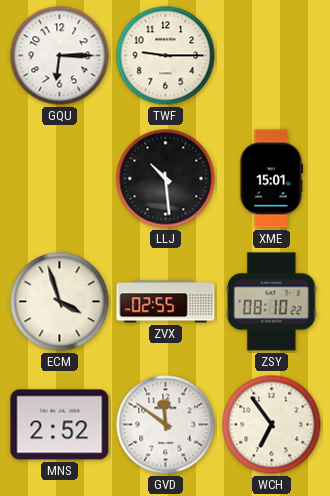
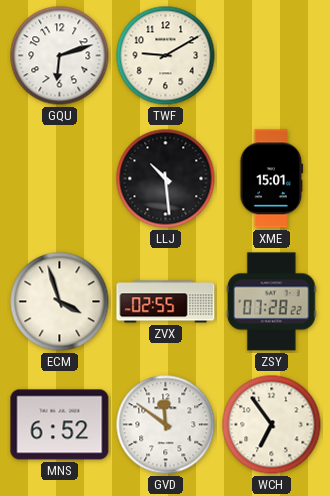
GQU: 6:15 -> 6:12
TWF: 9:15 -> 9:10
ZSY: 08:10 -> 07:28
MNS: 2:52 -> 6:52
